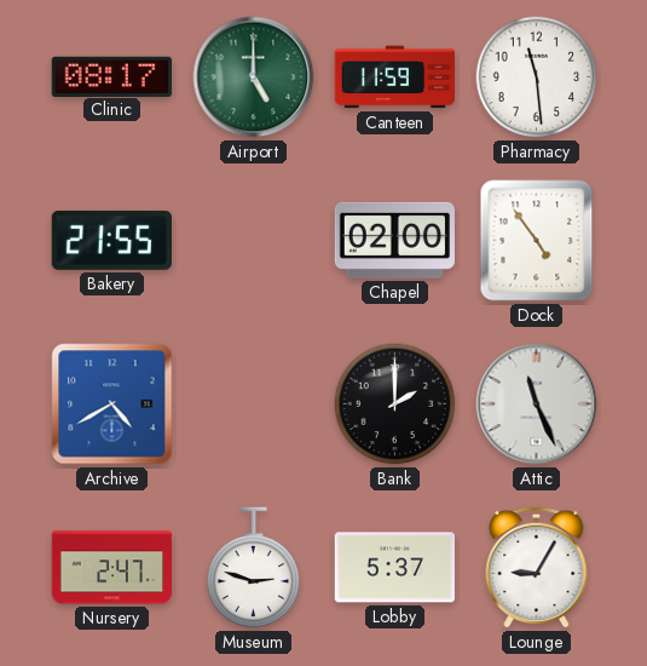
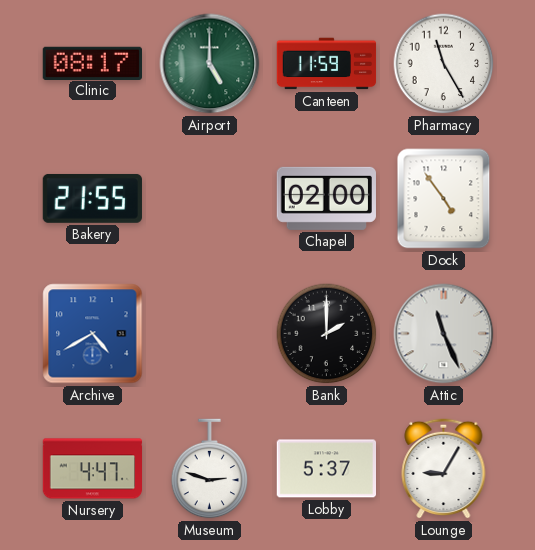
Pharmacy: 11:29 -> 11:25
Nursery: 2:47 -> 4:47
